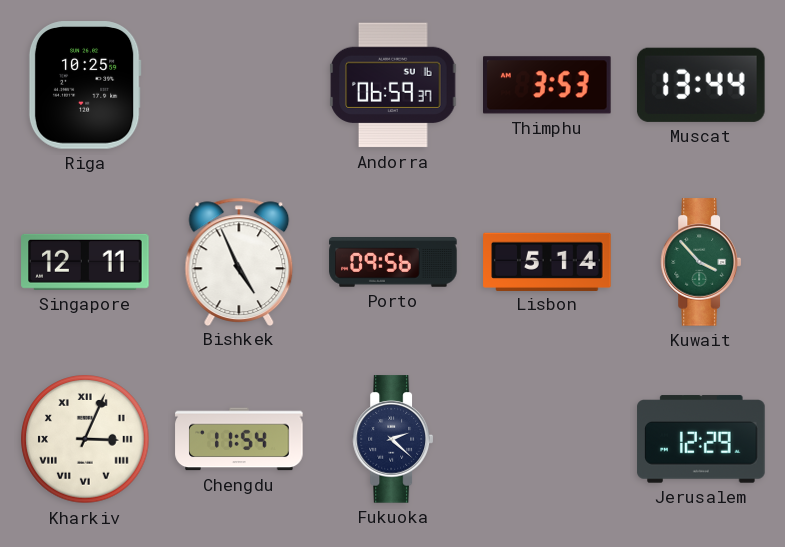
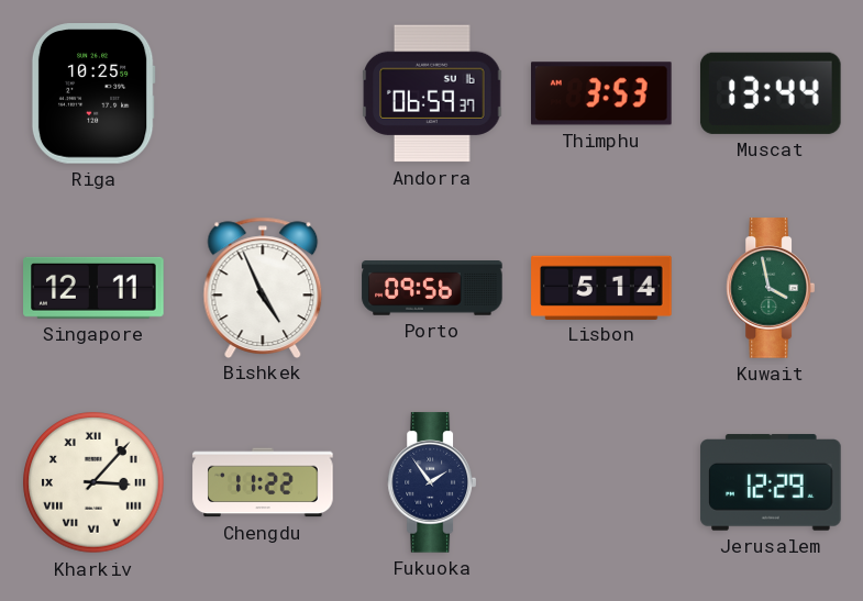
Kuwait: 3:53 -> 3:58
Kharkiv: 3:04 -> 3:07
Chengdu: 11:54 -> 11:22
Fukuoka: 2:22 -> 1:54
